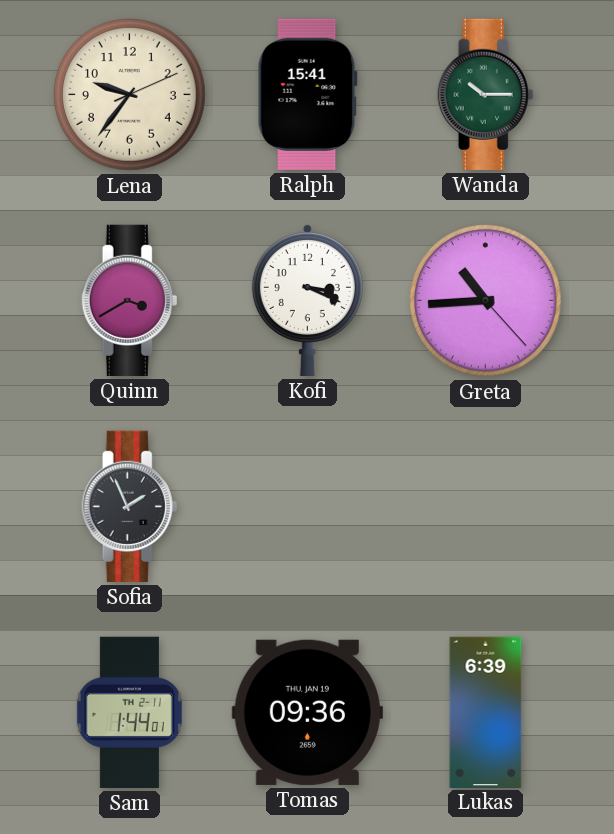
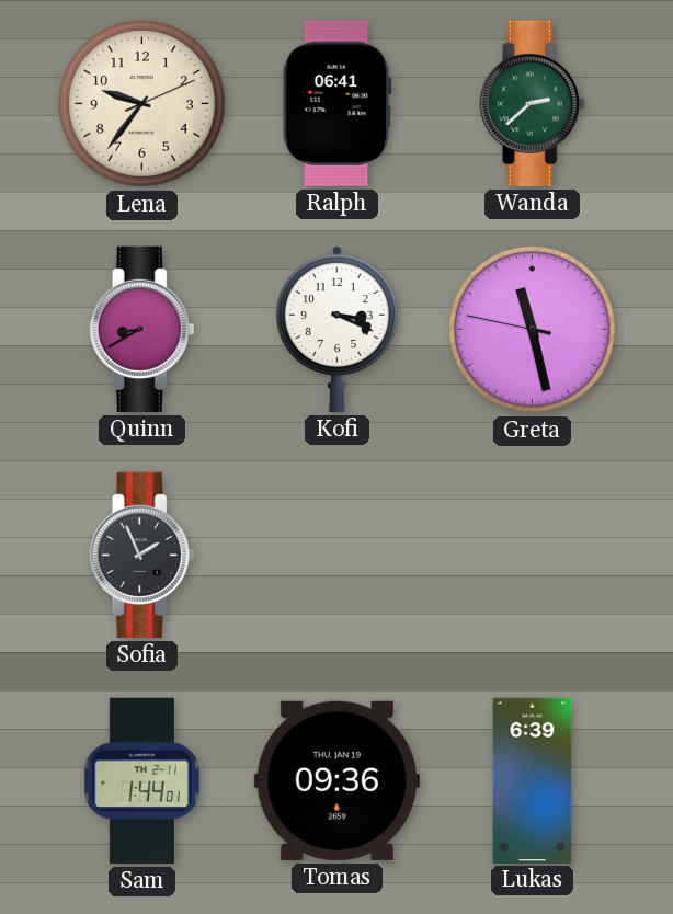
Ralph: 15:41 -> 06:41
Wanda: 10:15 -> 2:38
Quinn: 3:40 -> 8:40
Greta: 10:44 -> 11:27
